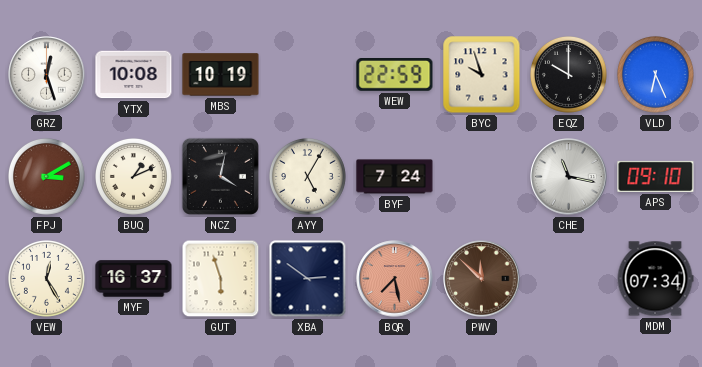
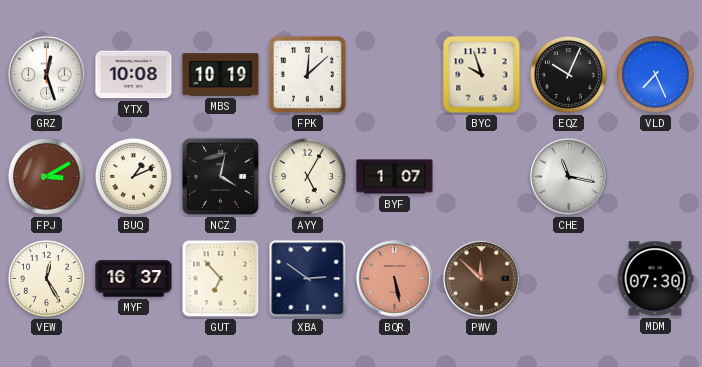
FPK: none -> 12:08
WEW: 22:59 -> none
EQZ: 10:00 -> 10:04
VLD: 6:26 -> 7:26
BYF: 7:24 -> 1:07
APS: 09:10 -> none
GUT: 5:57 -> 6:53
BQR: 7:28 -> 5:28
MDM: 07:34 -> 07:30
